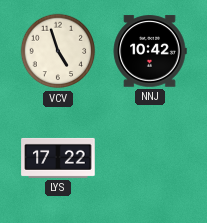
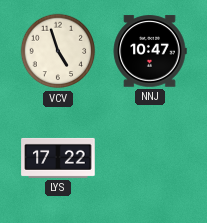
NNJ: 10:42 -> 10:47
